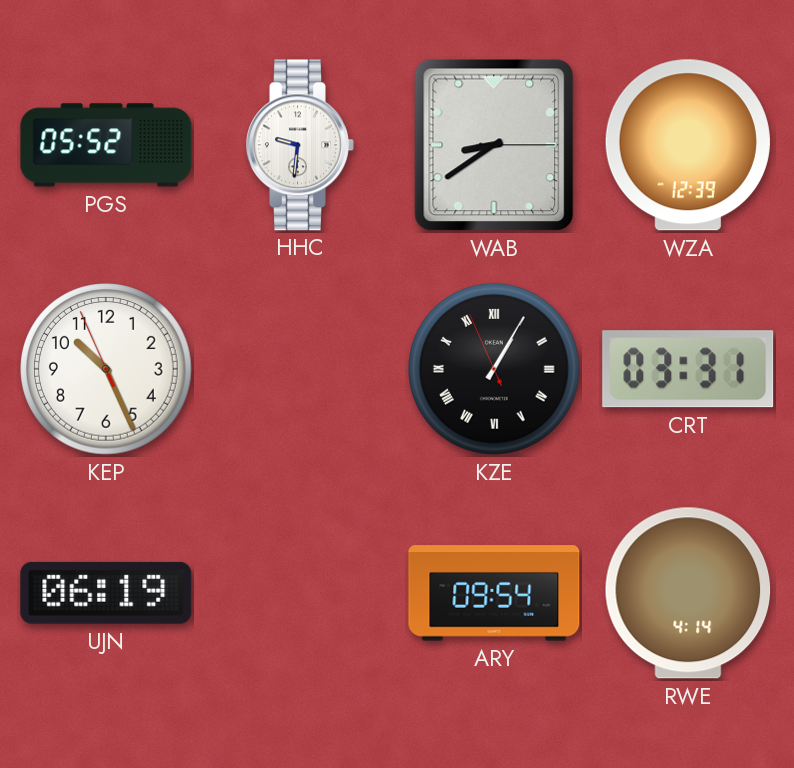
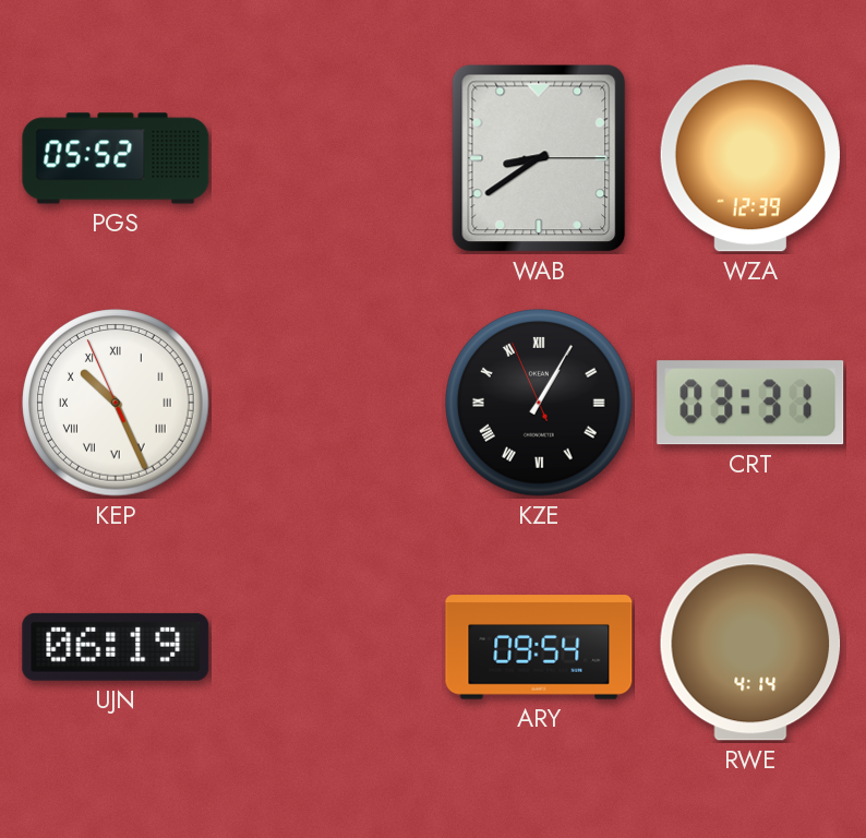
HHC: 9:31 -> none
KEP numerals: Arabic -> Roman
